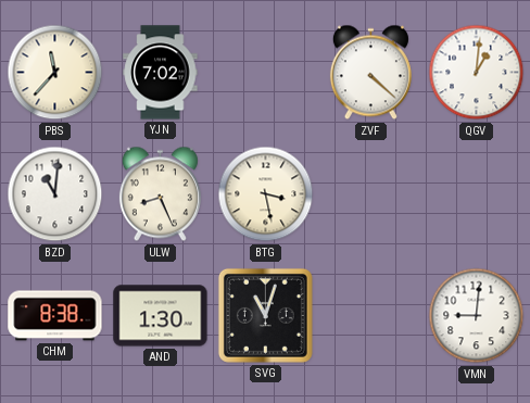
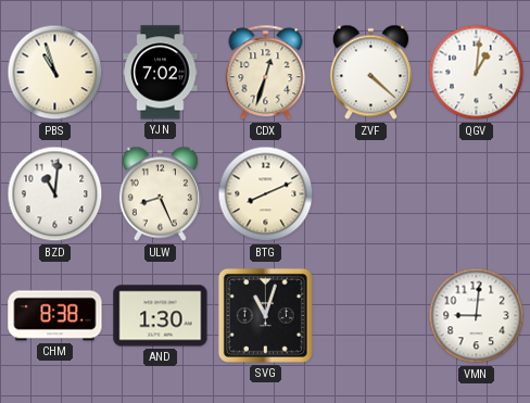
PBS: 11:37 -> 10:57
CDX: none -> 12:33
BTG: 3:28 -> 8:11
